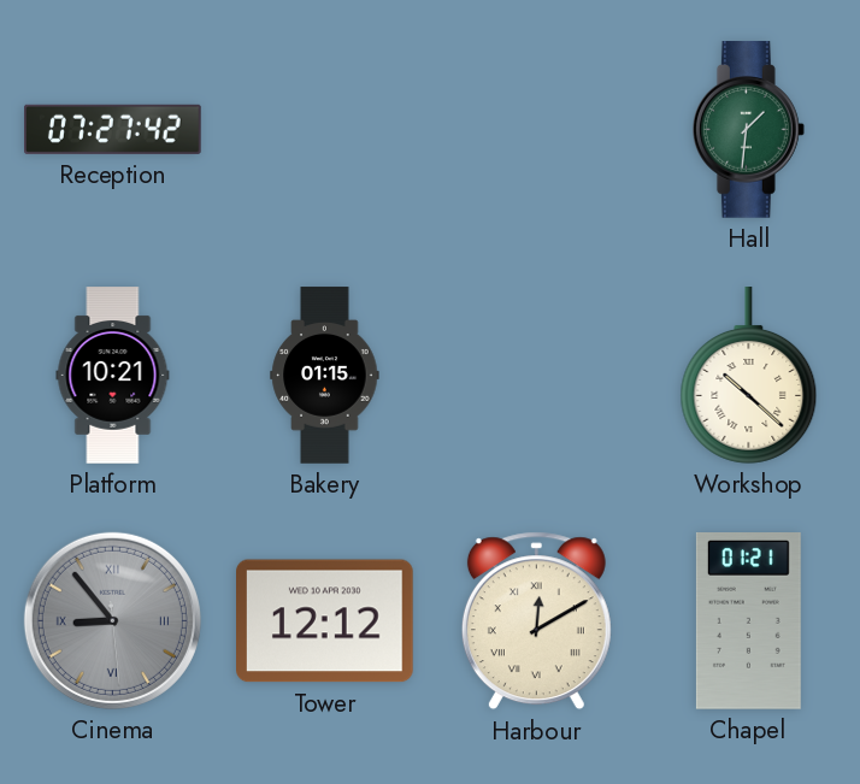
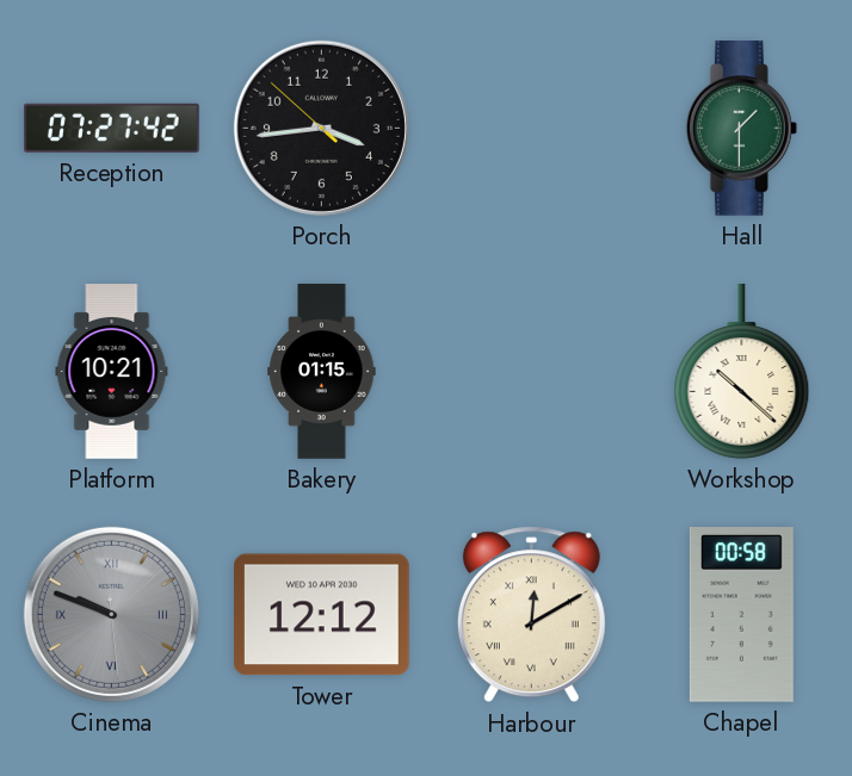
Porch: none -> 3:43
Hall: 1:31 -> 1:30
Cinema: 8:53 -> 9:48
Chapel: 01:21 -> 00:58
